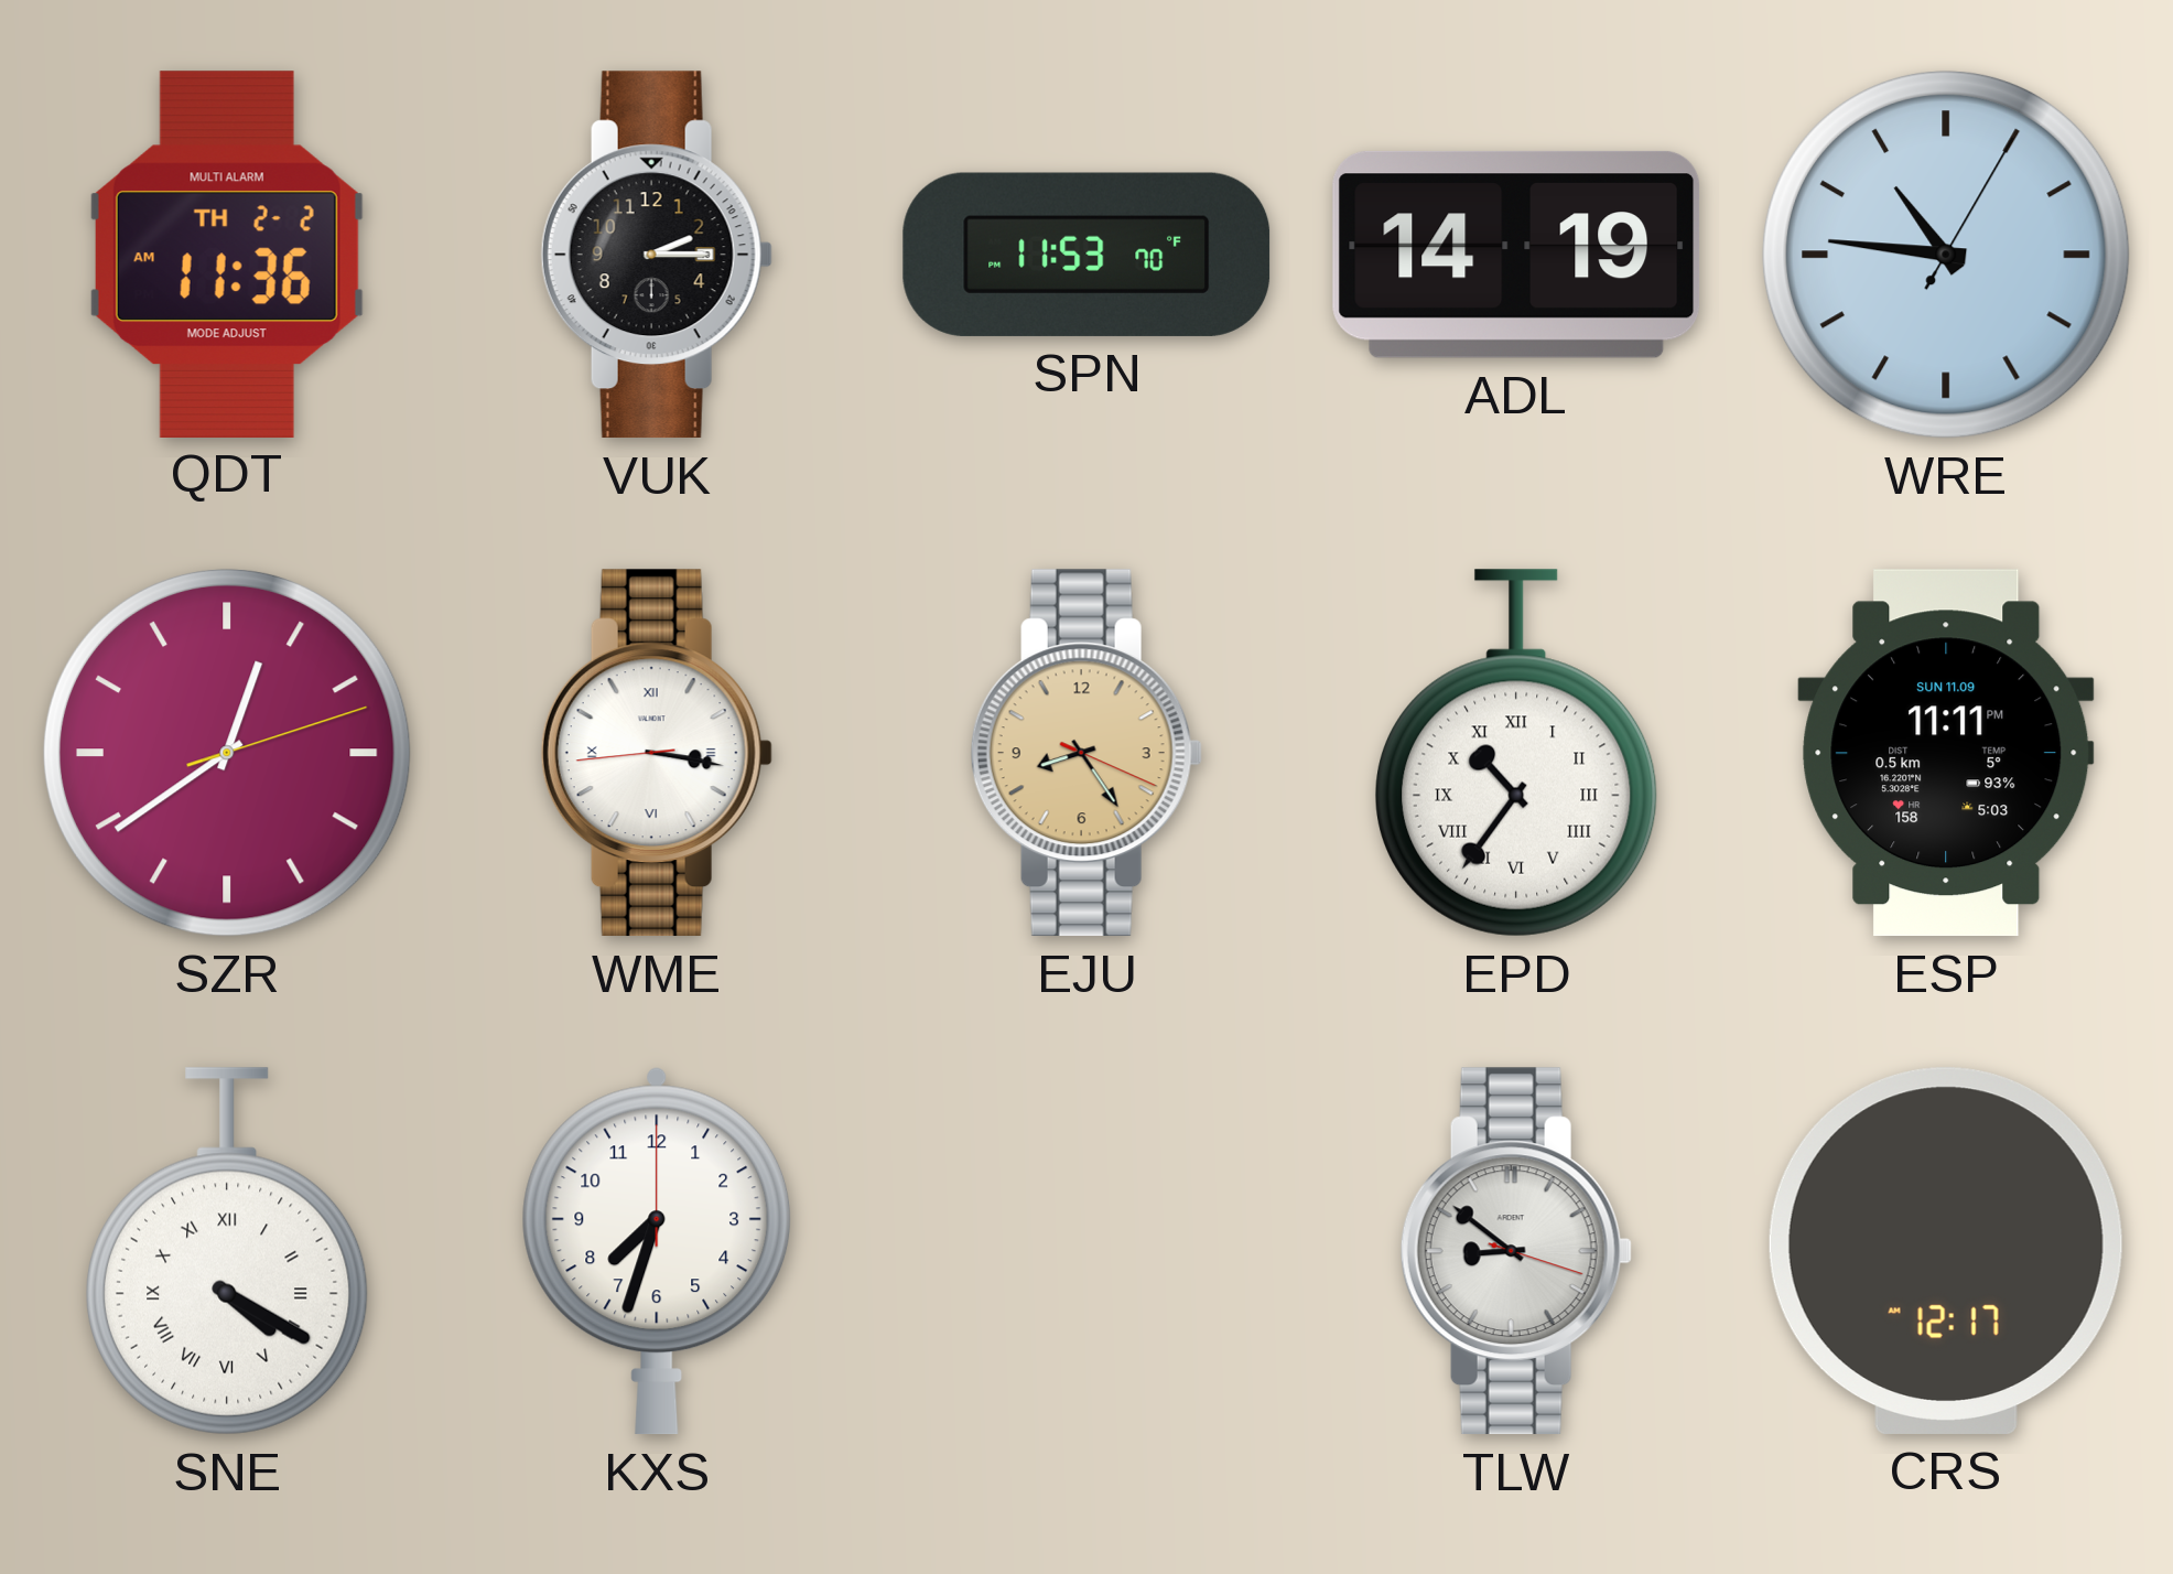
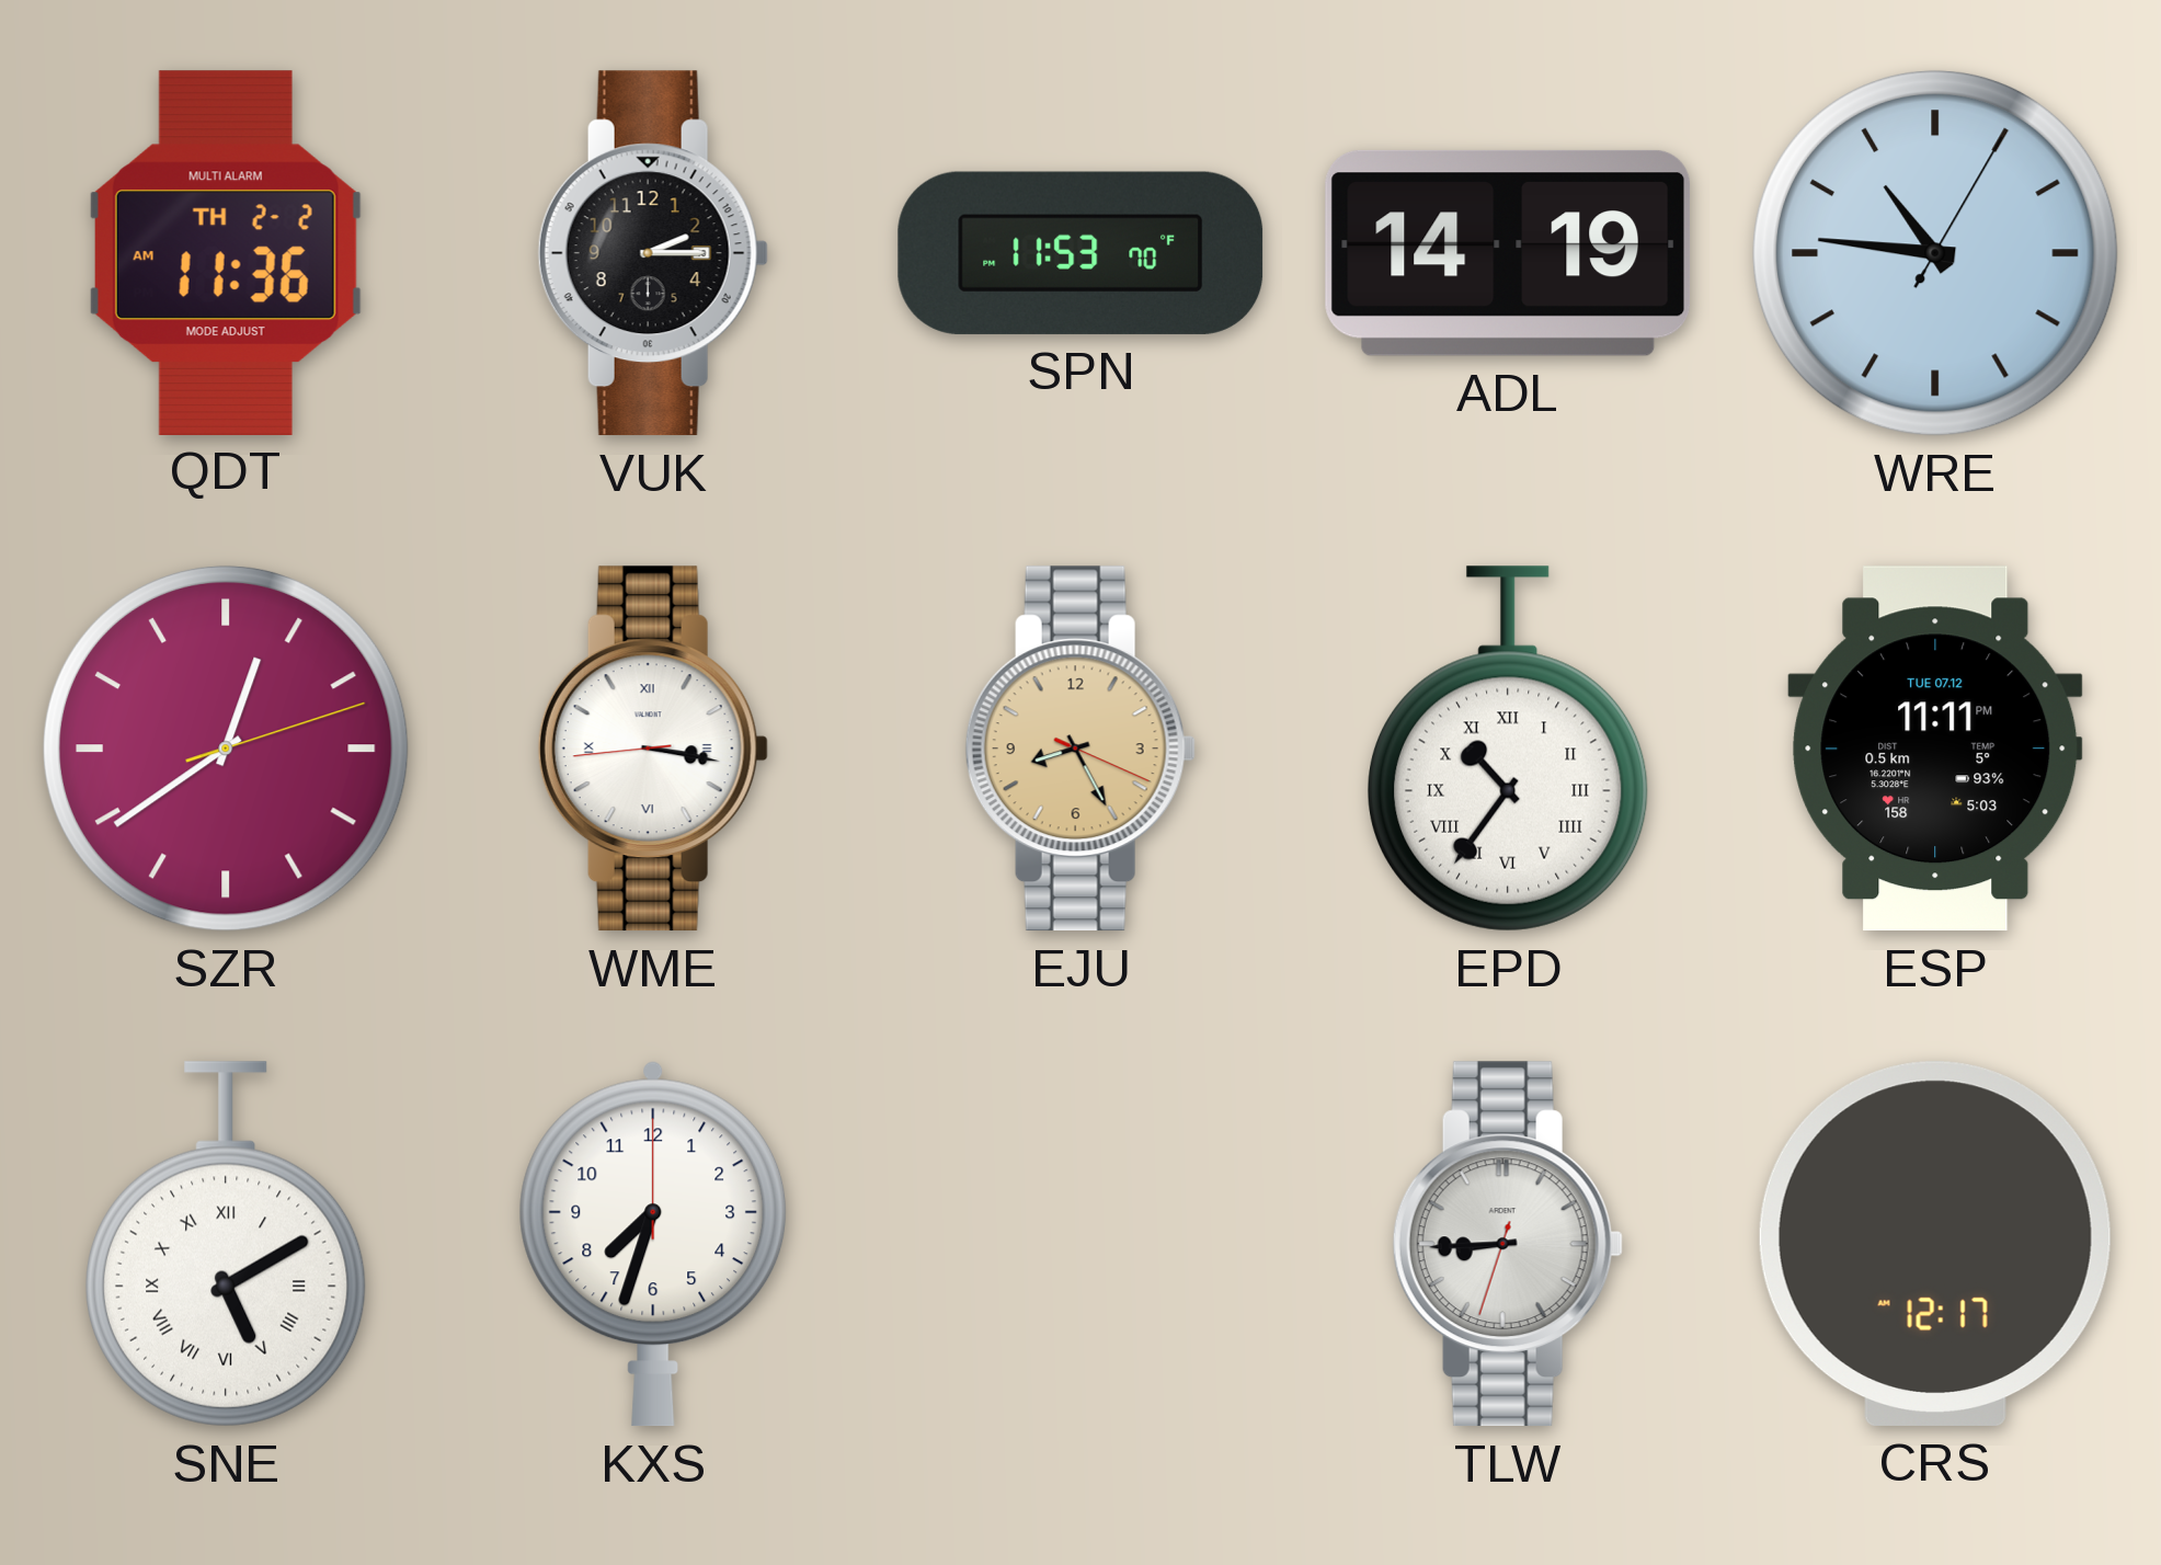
EJU: 8:24 -> 8:25
ESP date: SUN 11.09 -> TUE 07.12
SNE: 4:20 -> 5:10
TLW: 8:51 -> 8:44
